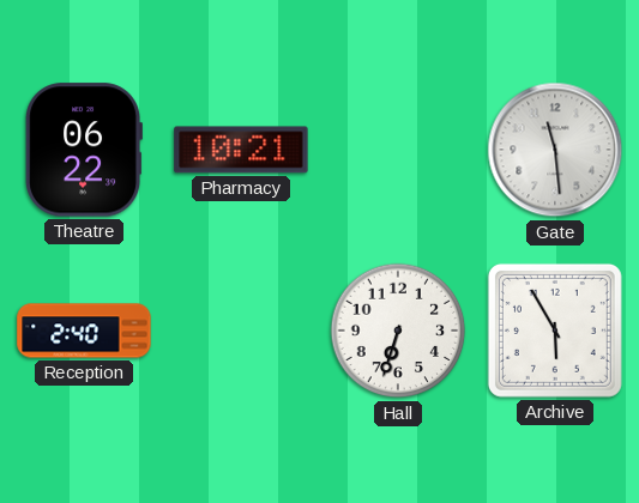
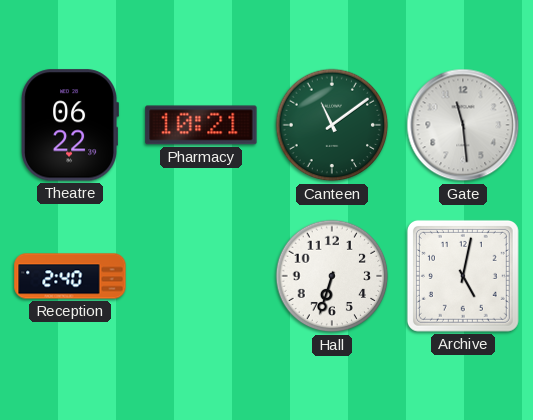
Canteen: none -> 11:09
Archive: 5:55 -> 5:02
